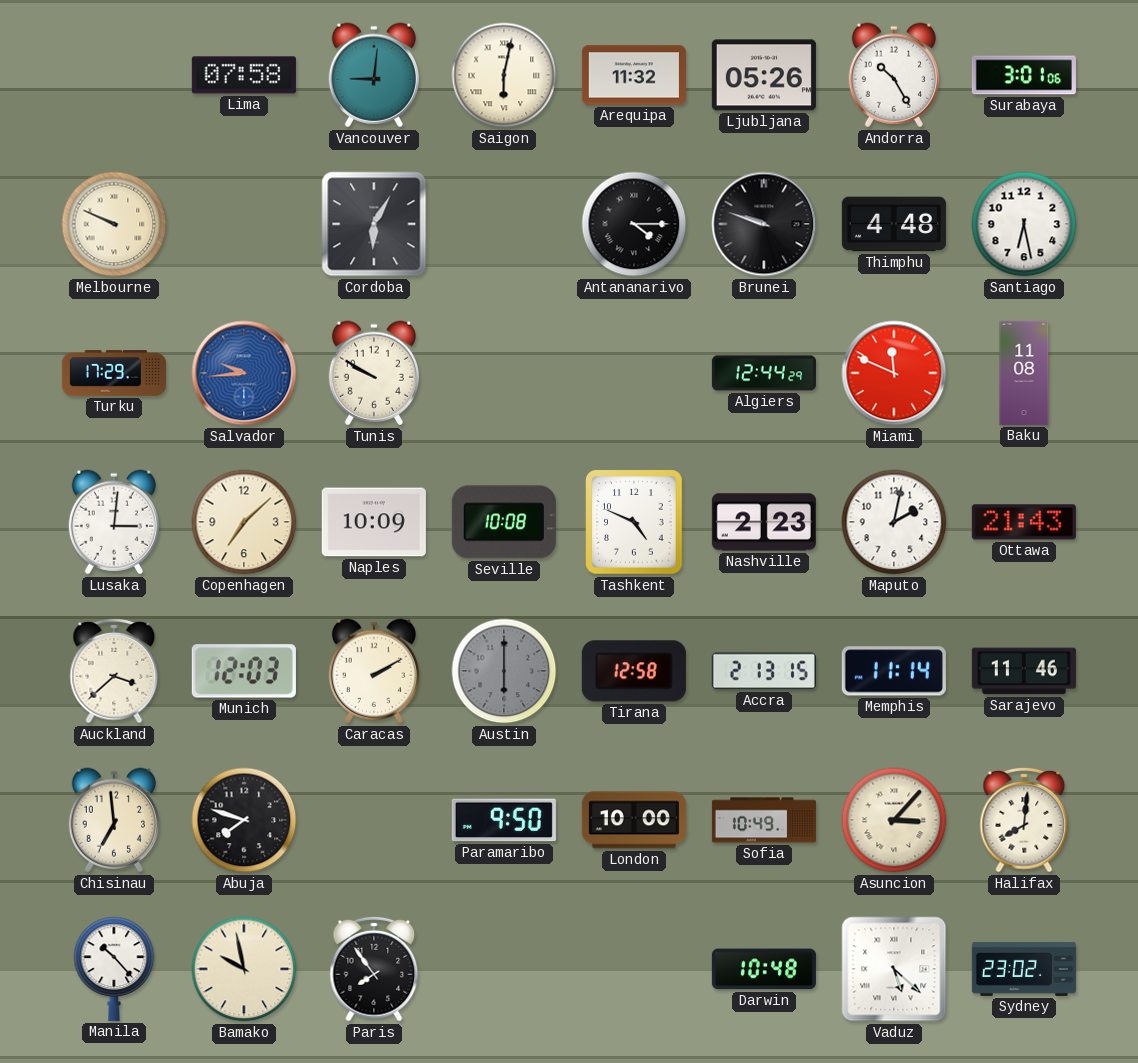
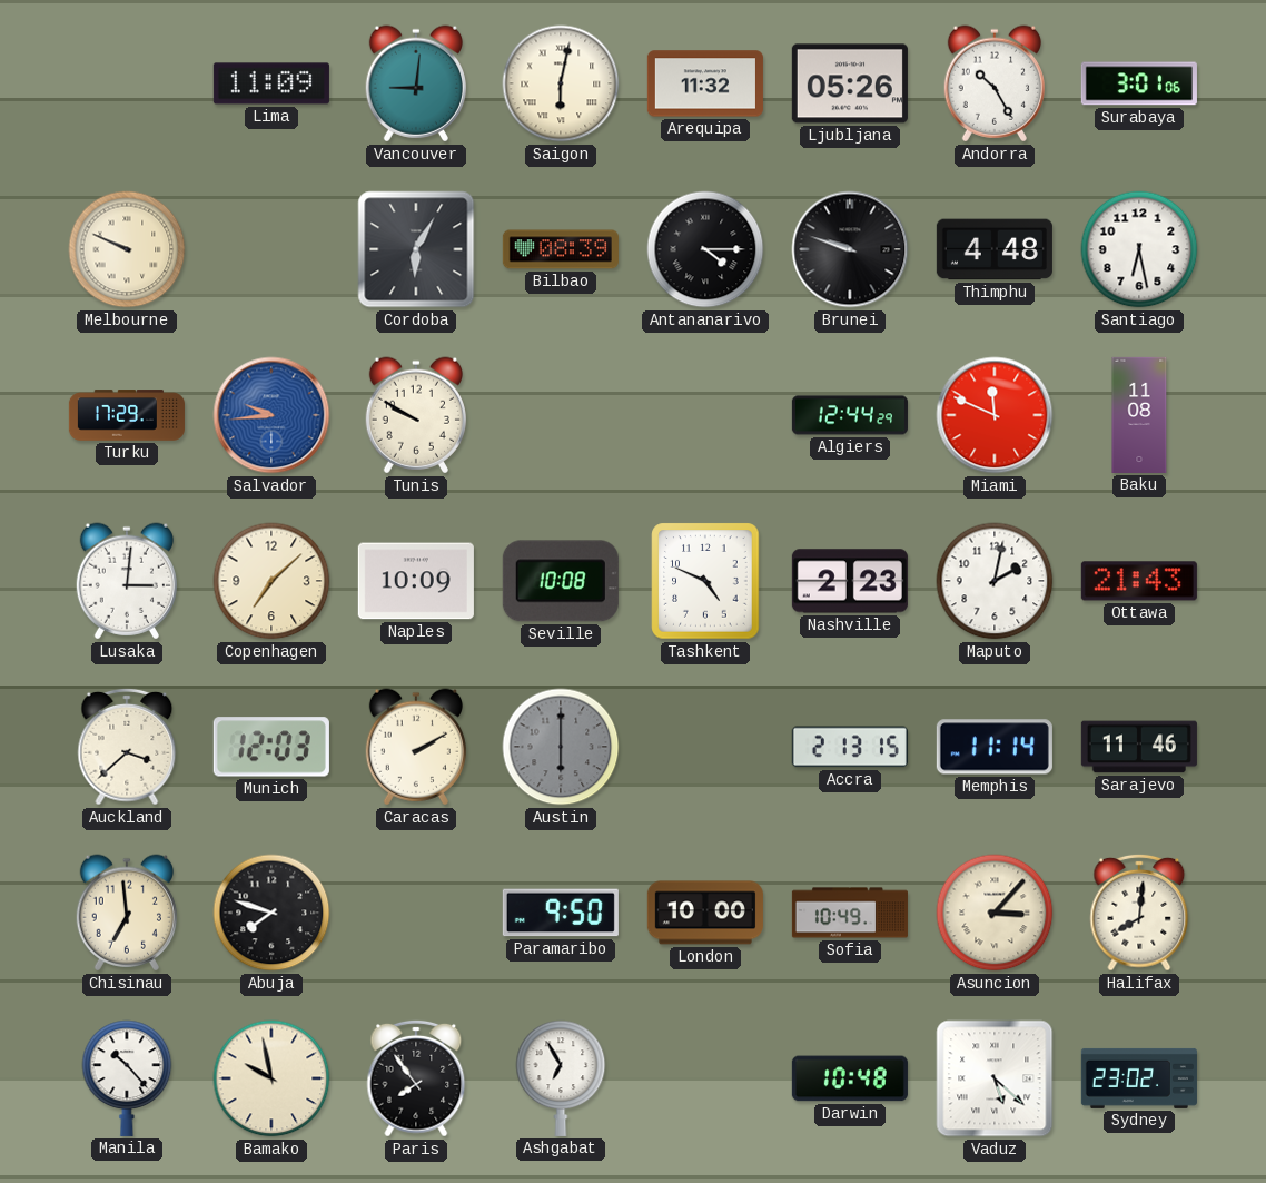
Lima: 07:58 -> 11:09
Bilbao: none -> 08:39
Tirana: 12:58 -> none
Ashgabat: none -> 6:55
